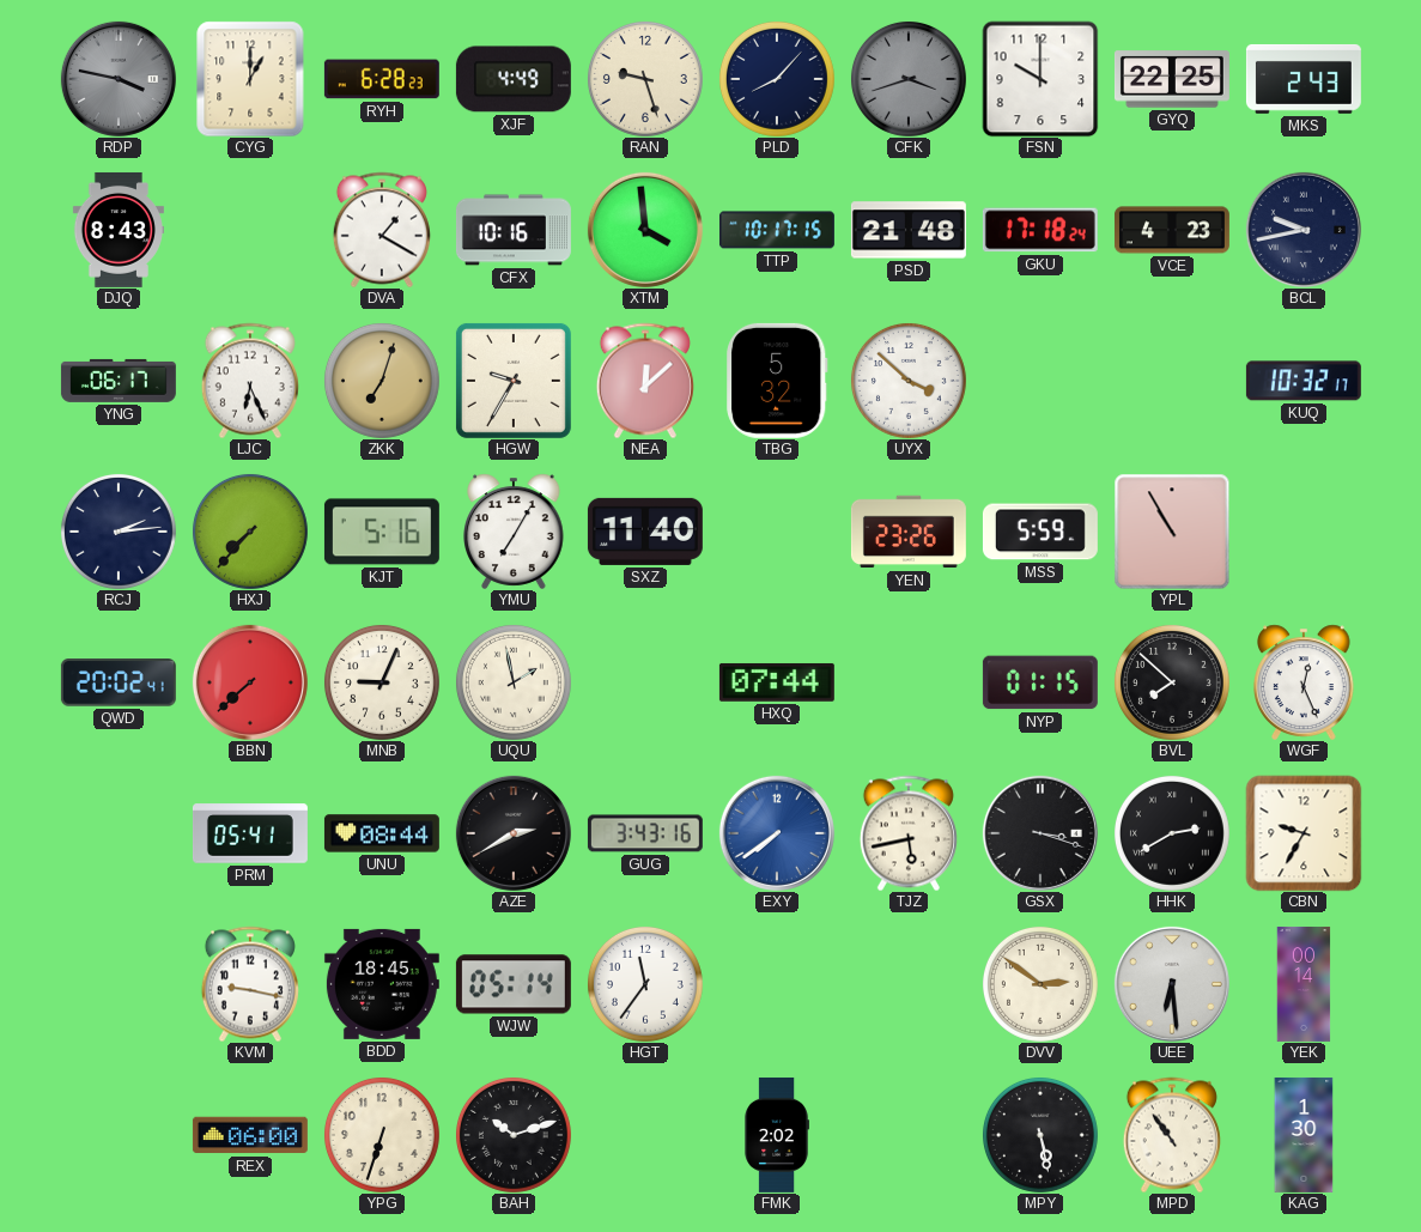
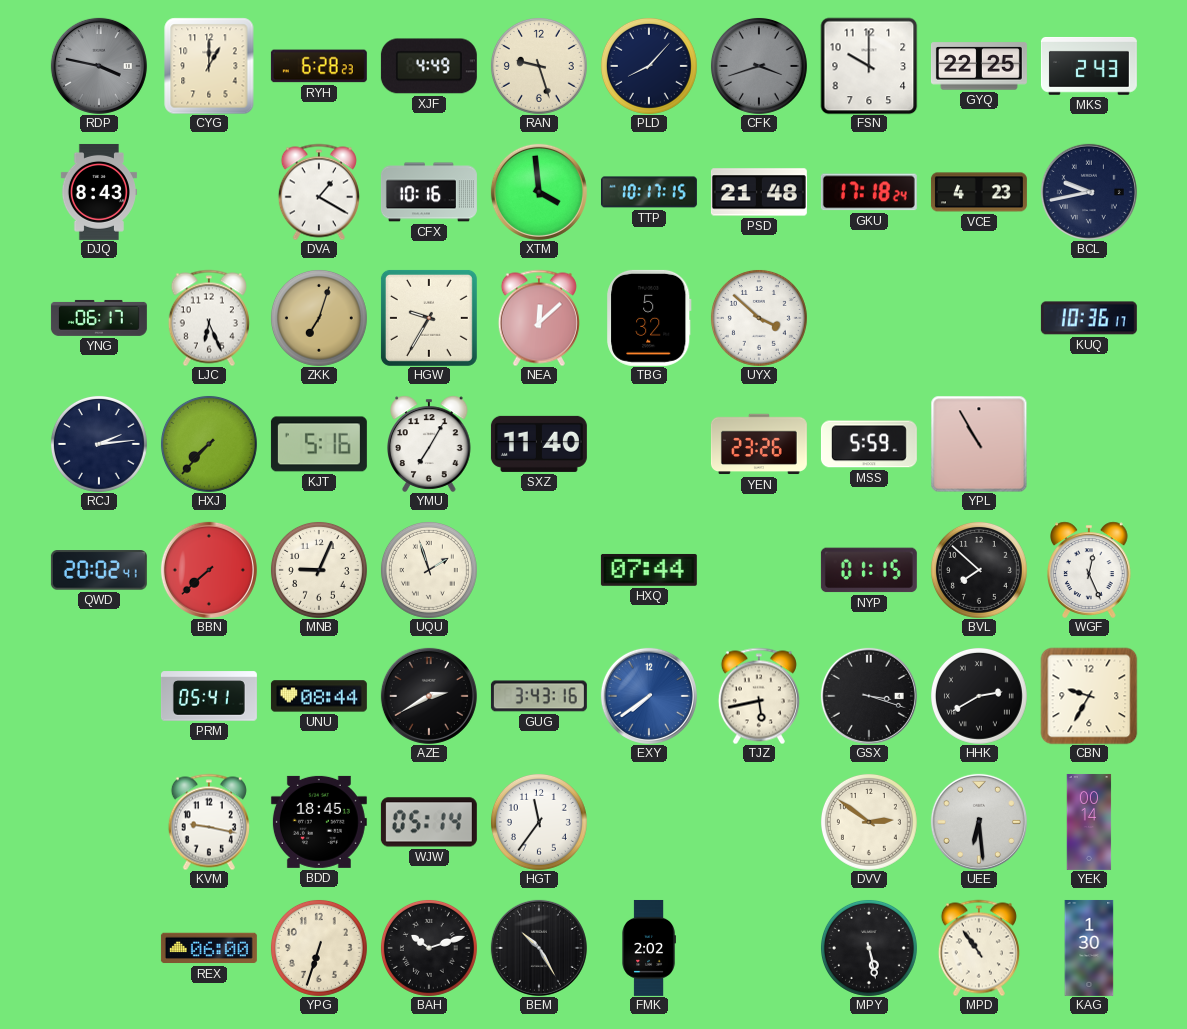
KUQ: 10:32 -> 10:36
UQU: 1:58 -> 1:57
BEM: none -> 10:25
